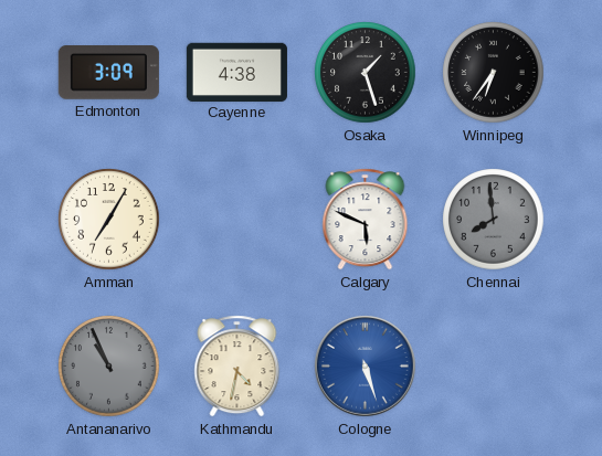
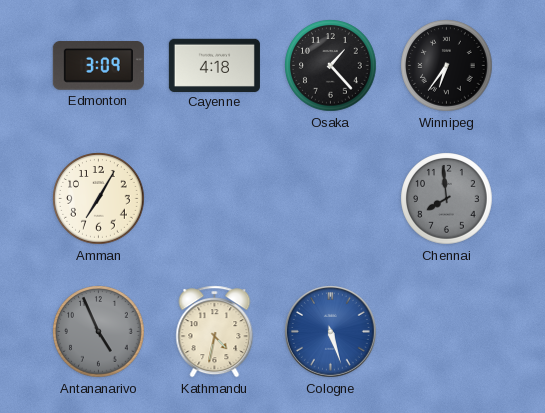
Cayenne: 4:38 -> 4:18
Osaka: 1:27 -> 1:23
Calgary: 5:49 -> none
Antananarivo: 10:56 -> 4:56
